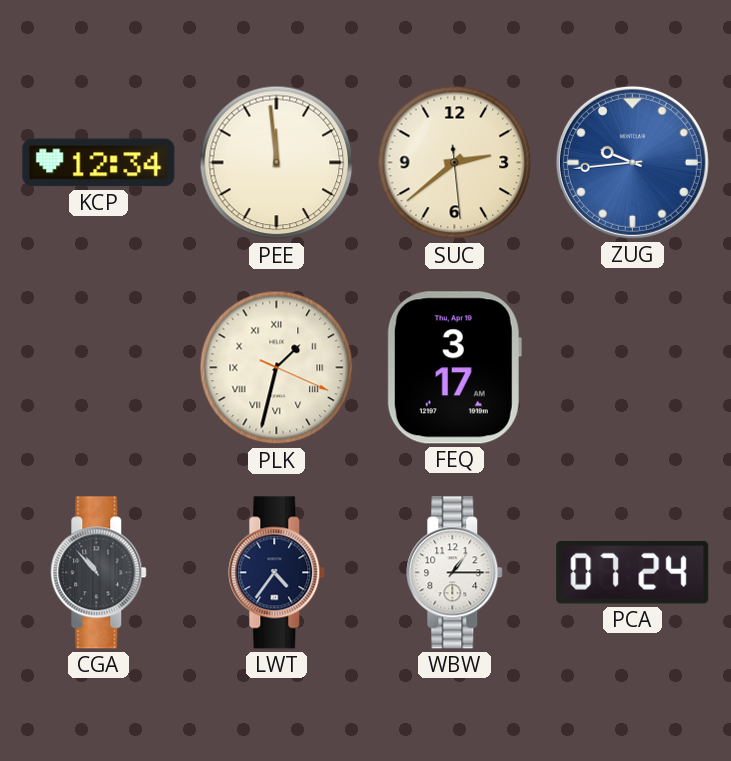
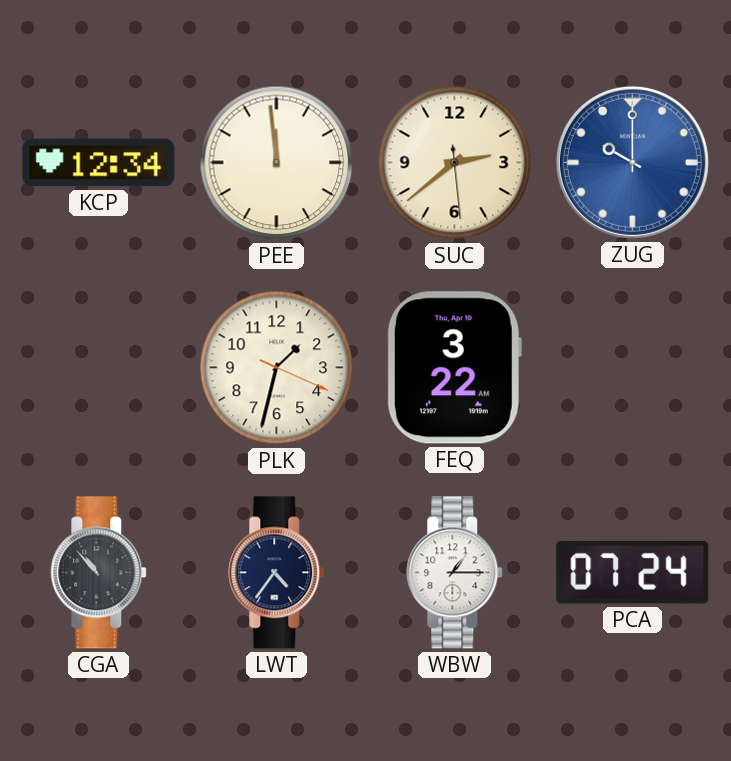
ZUG: 9:44 -> 10:00
PLK numerals: Roman -> Arabic
FEQ: 3:17 -> 3:22
